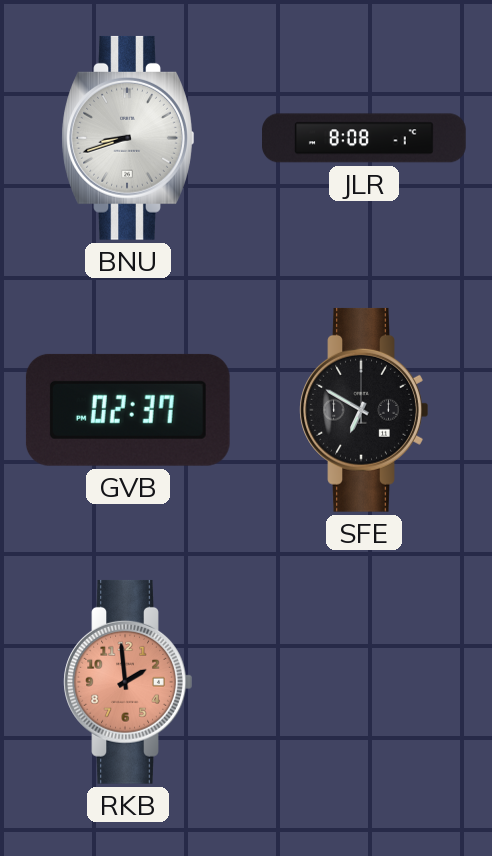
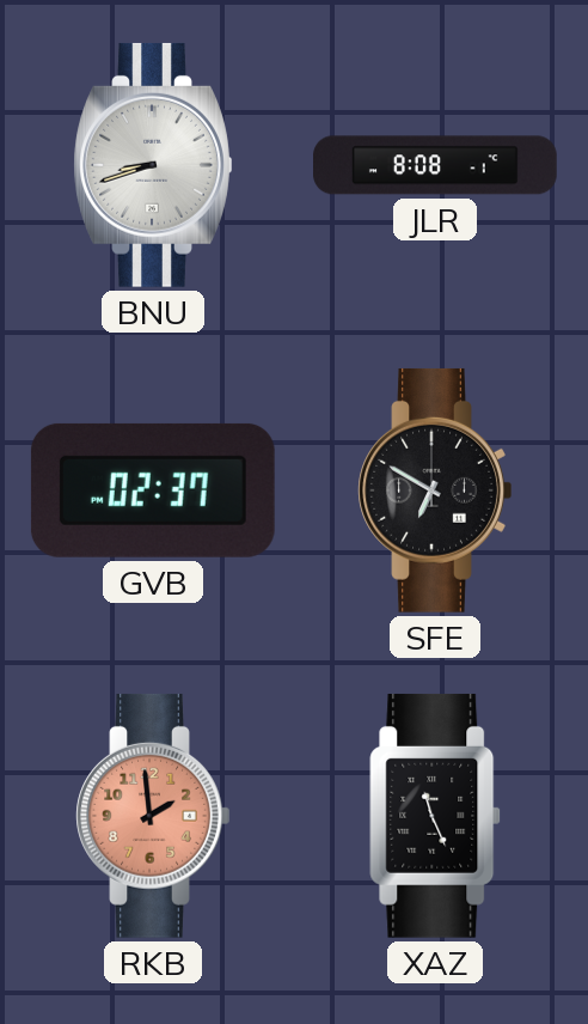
XAZ: none -> 11:26
